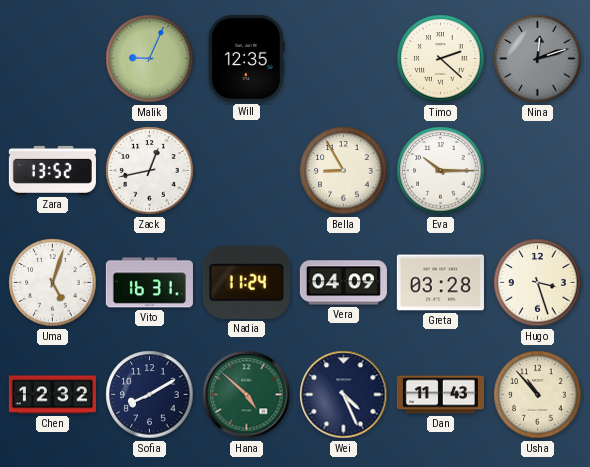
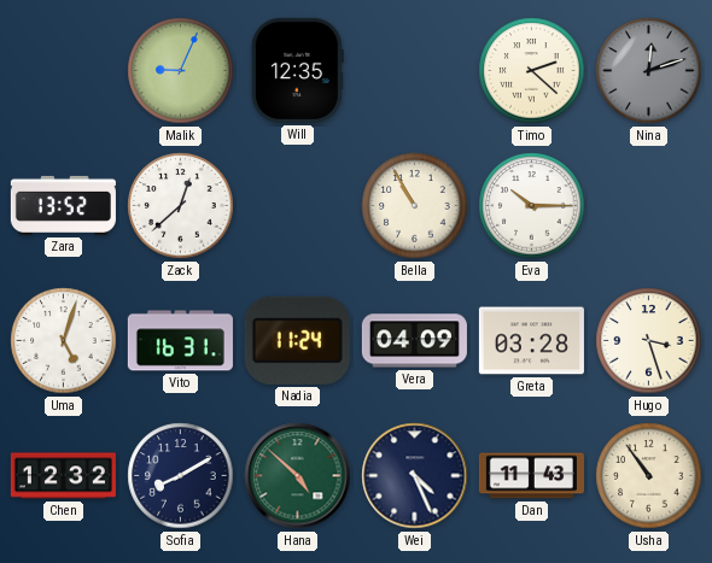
Zack: 12:43 -> 12:38
Bella: 8:55 -> 10:55
Usha: 10:53 -> 10:54
